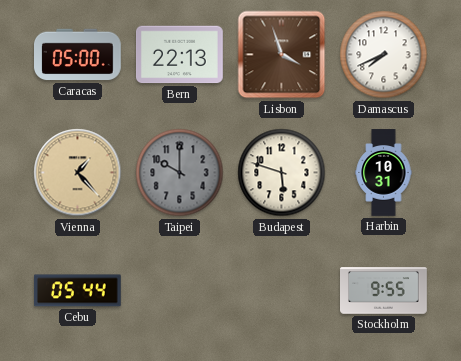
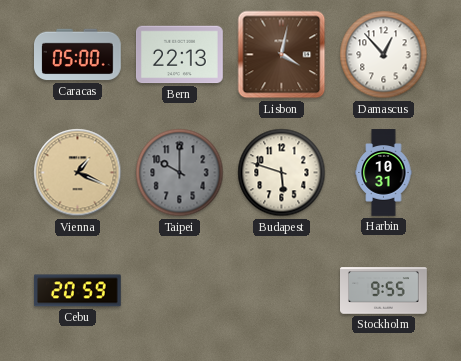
Lisbon: 3:57 -> 4:02
Damascus: 7:41 -> 12:53
Vienna: 1:23 -> 1:19
Cebu: 05:44 -> 20:59
